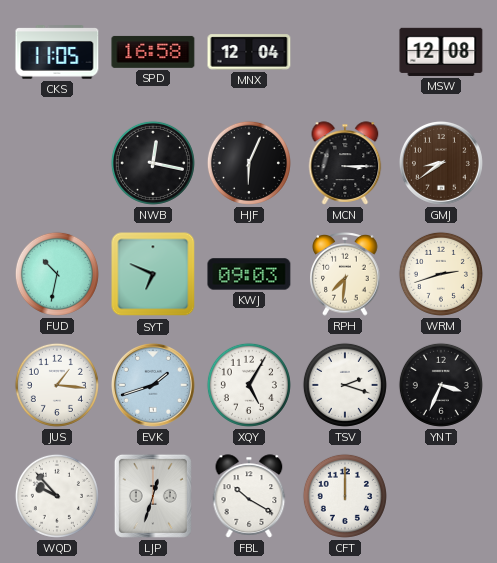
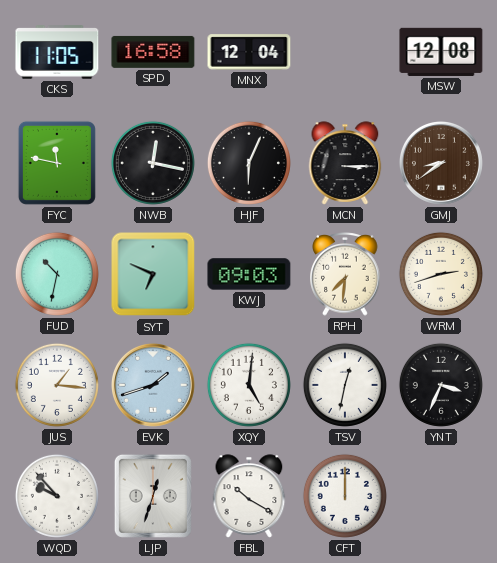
FYC: none -> 11:47
XQY: 5:05 -> 5:01
TSV: 2:18 -> 12:32
